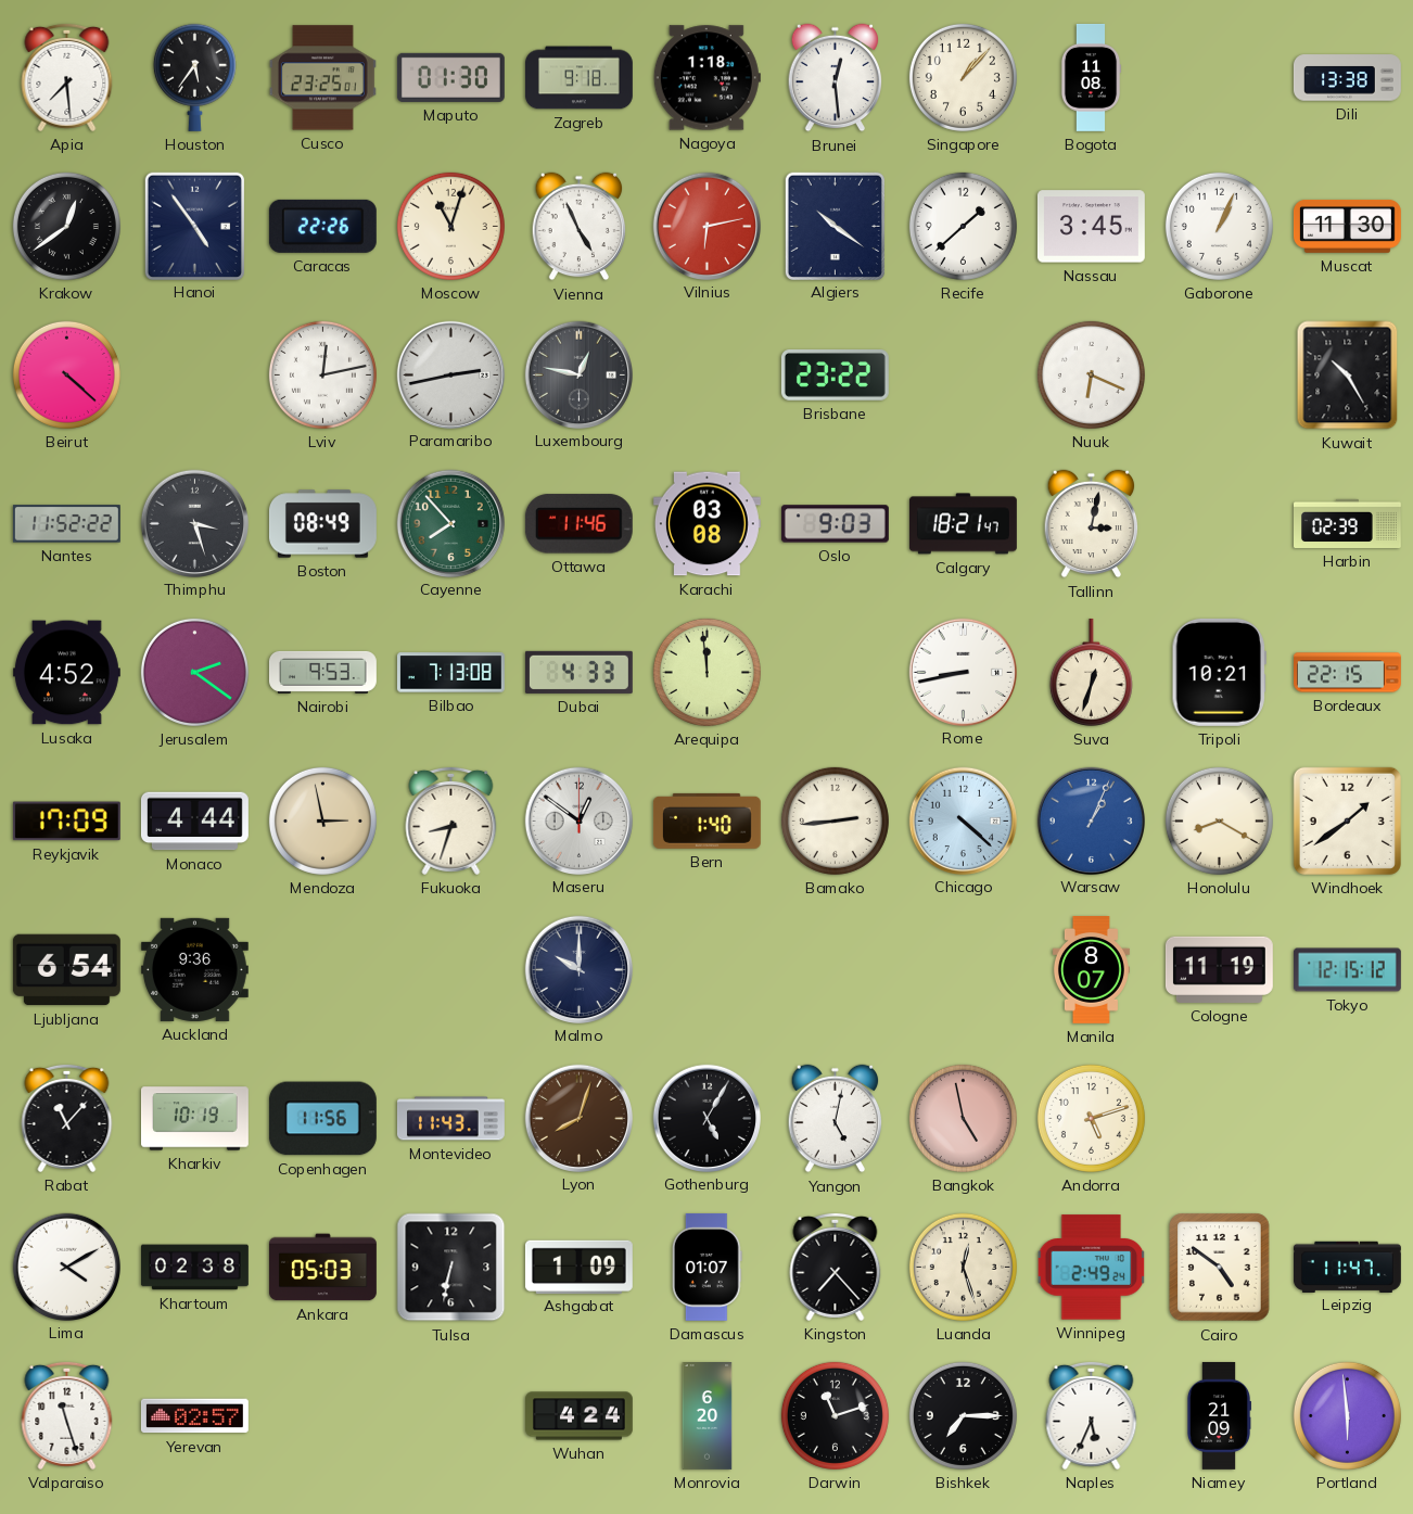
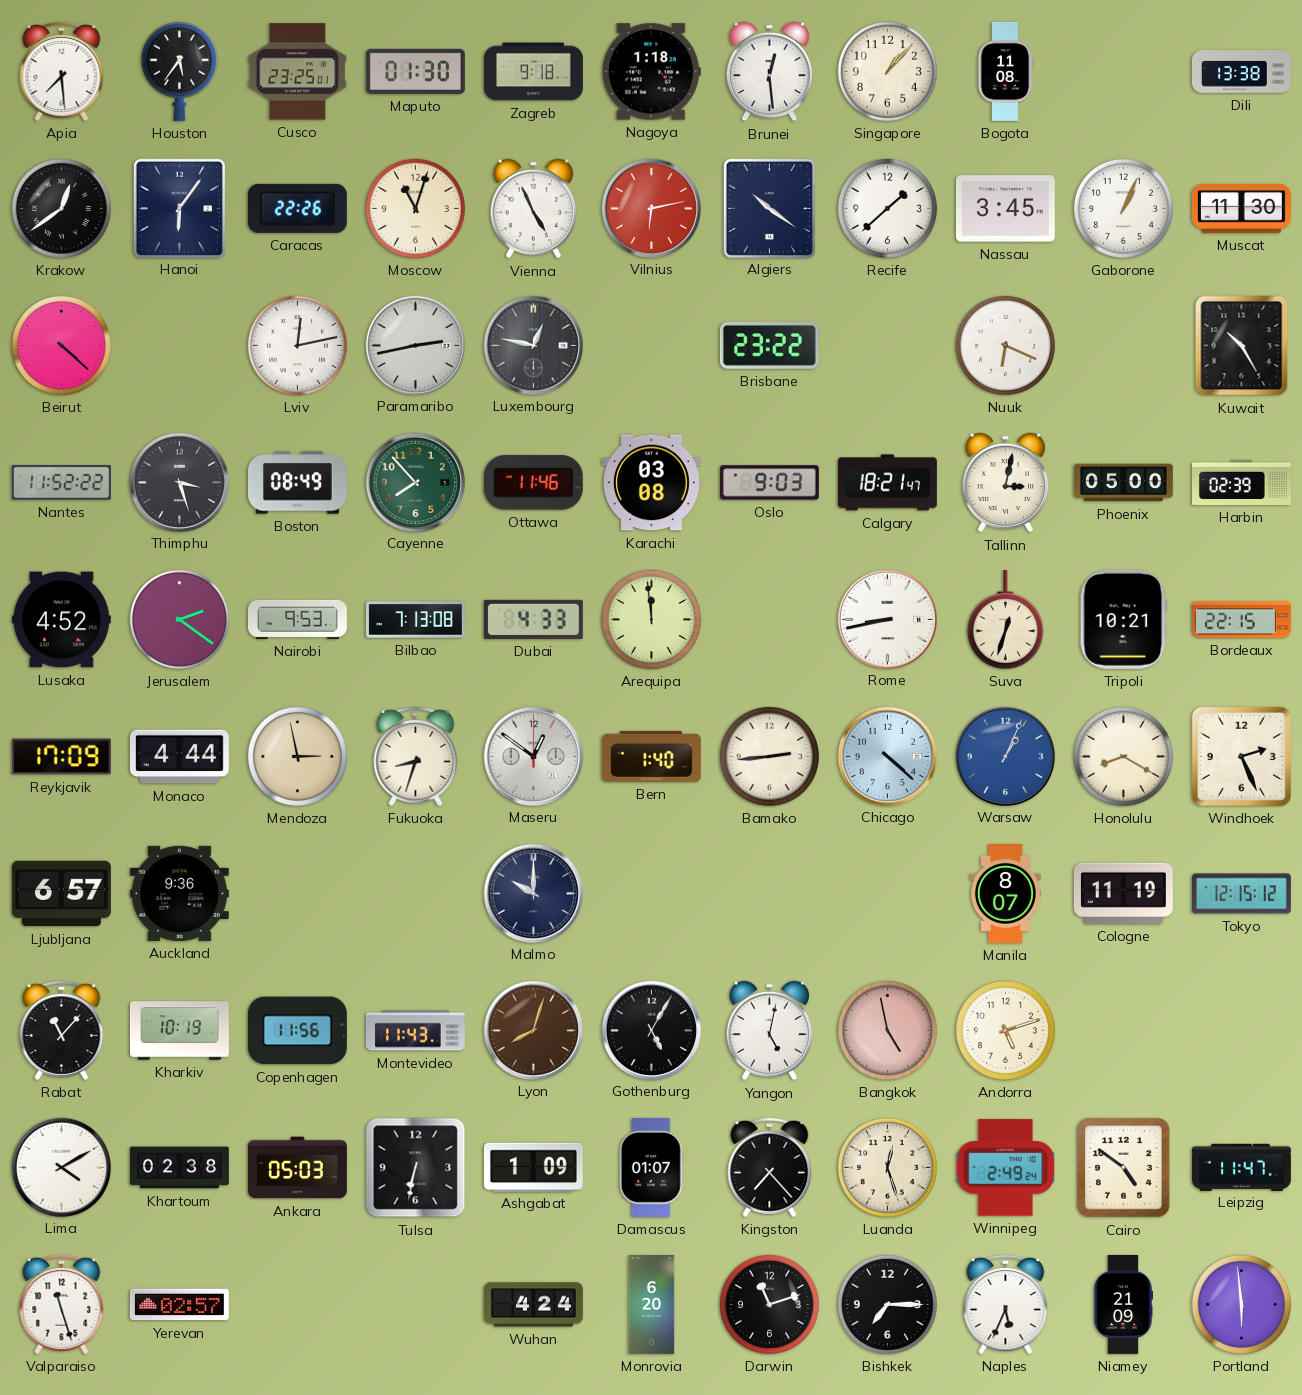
Hanoi: 4:54 -> 6:06
Phoenix: none -> 05:00
Windhoek: 1:39 -> 2:26
Ljubljana: 6:54 -> 6:57
